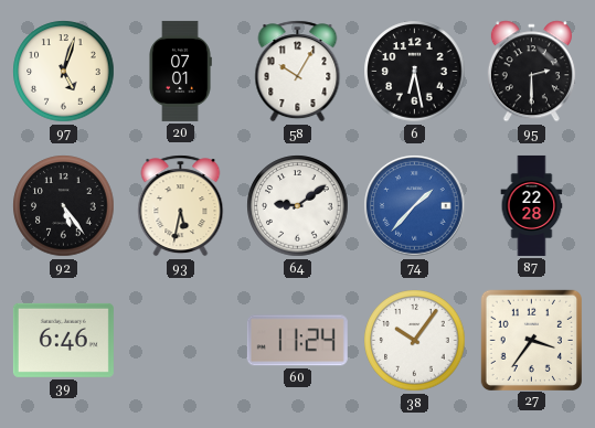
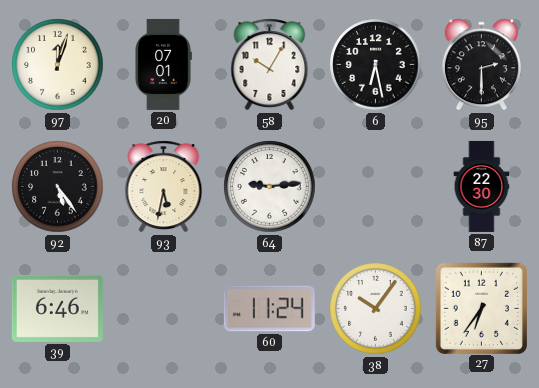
97: 5:03 -> 12:03
64: 9:09 -> 9:14
74: 1:37 -> none
87: 22:28 -> 22:30
27: 3:36 -> 6:36
